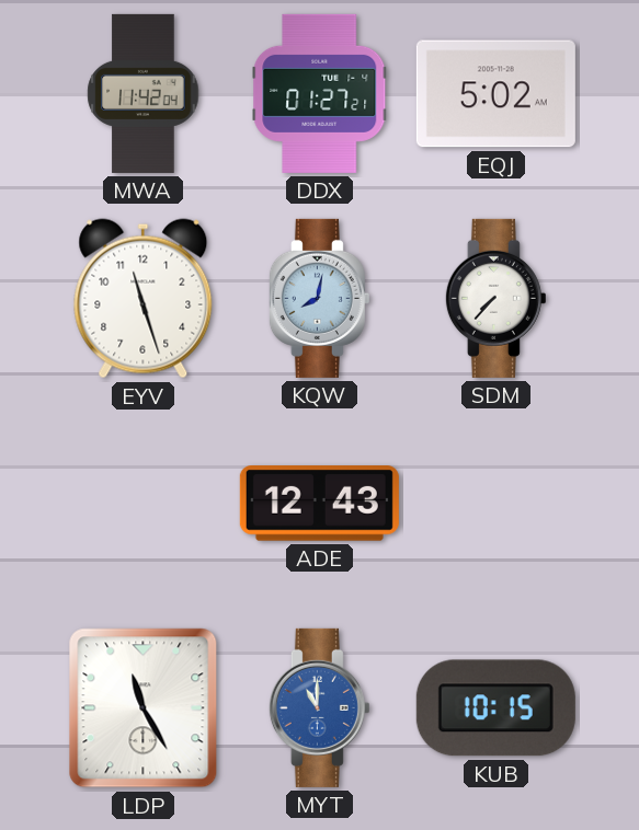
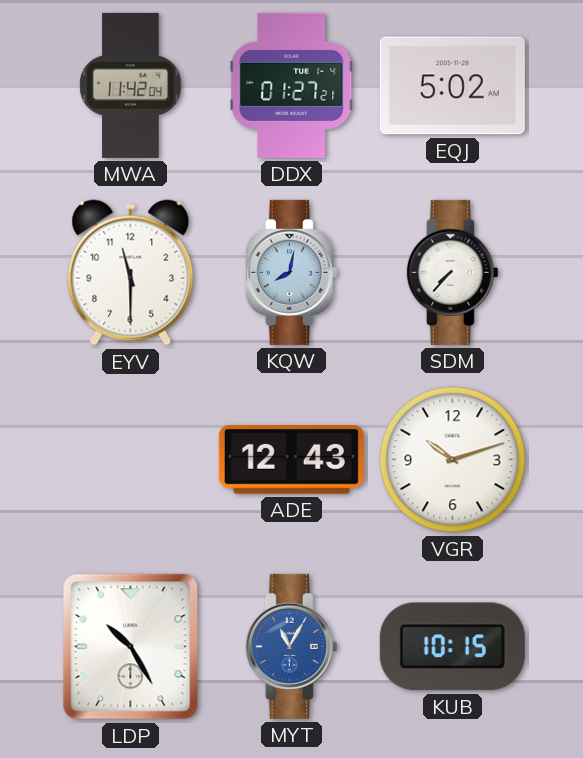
EYV: 11:27 -> 11:30
VGR: none -> 10:12
LDP: 11:25 -> 10:25
MYT: 11:00 -> 11:05
